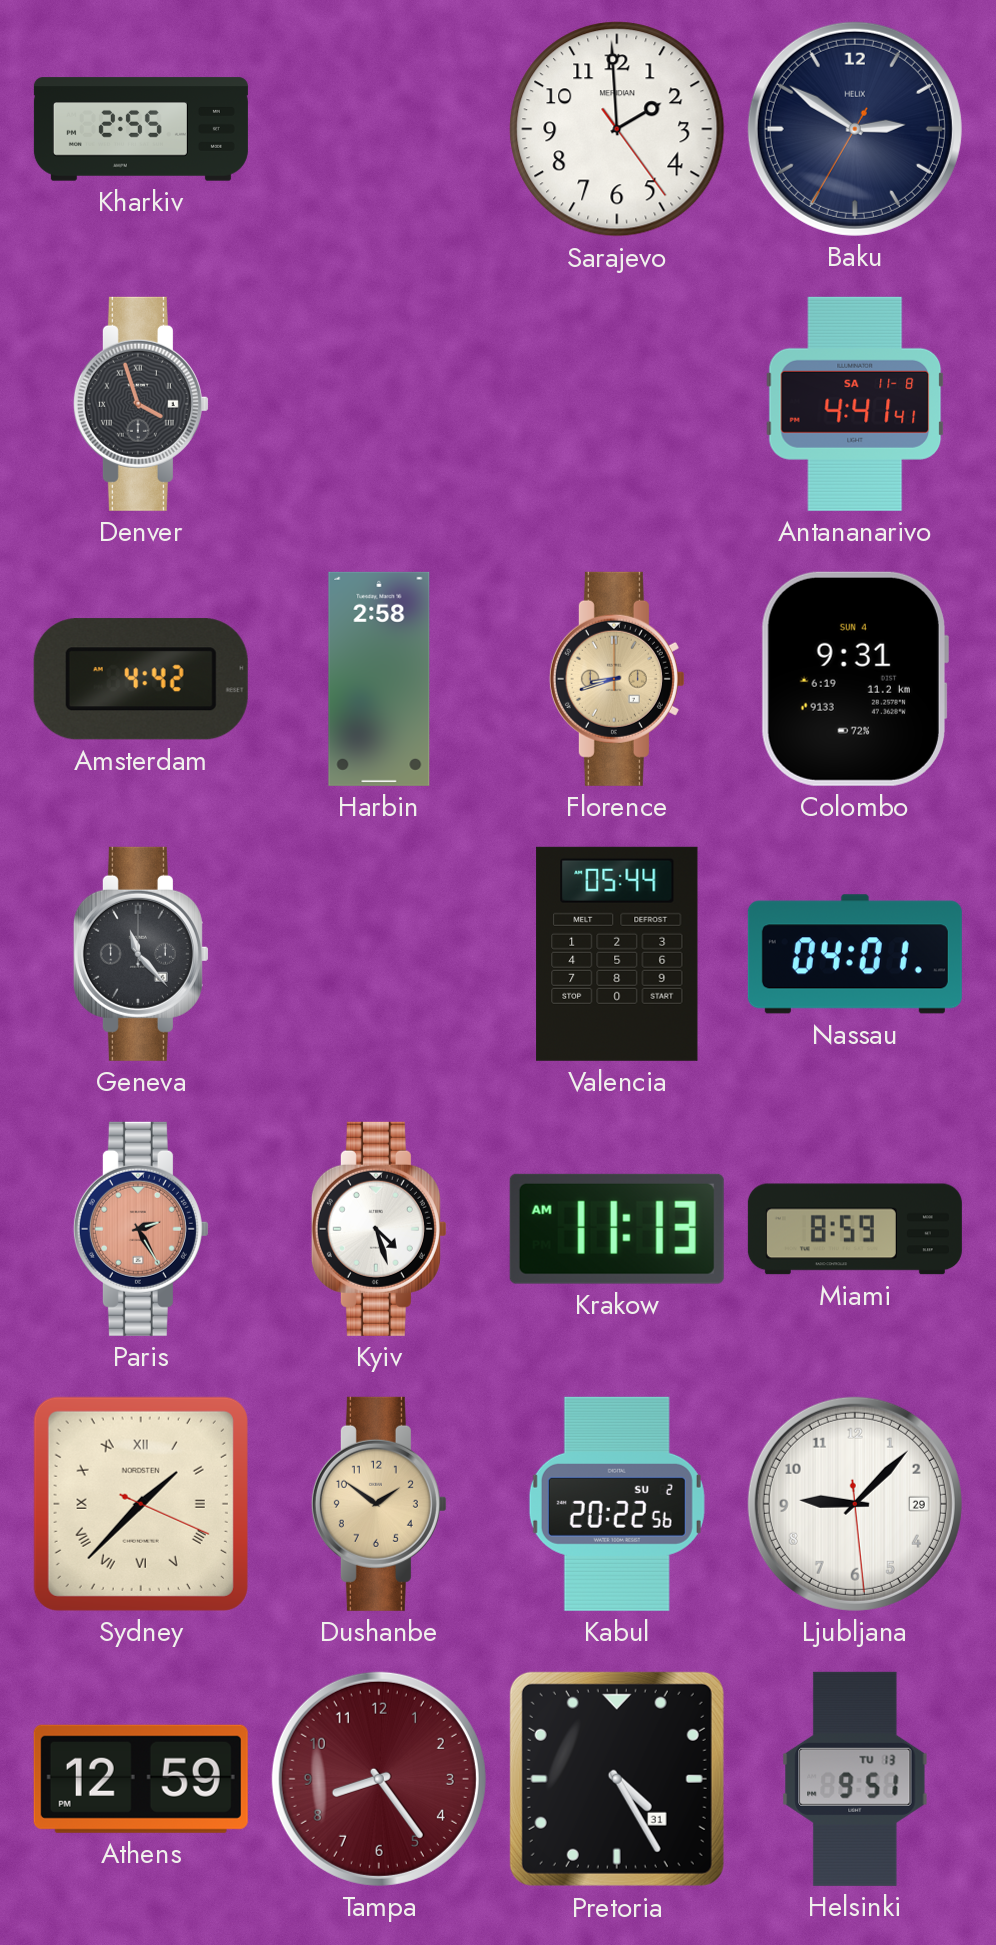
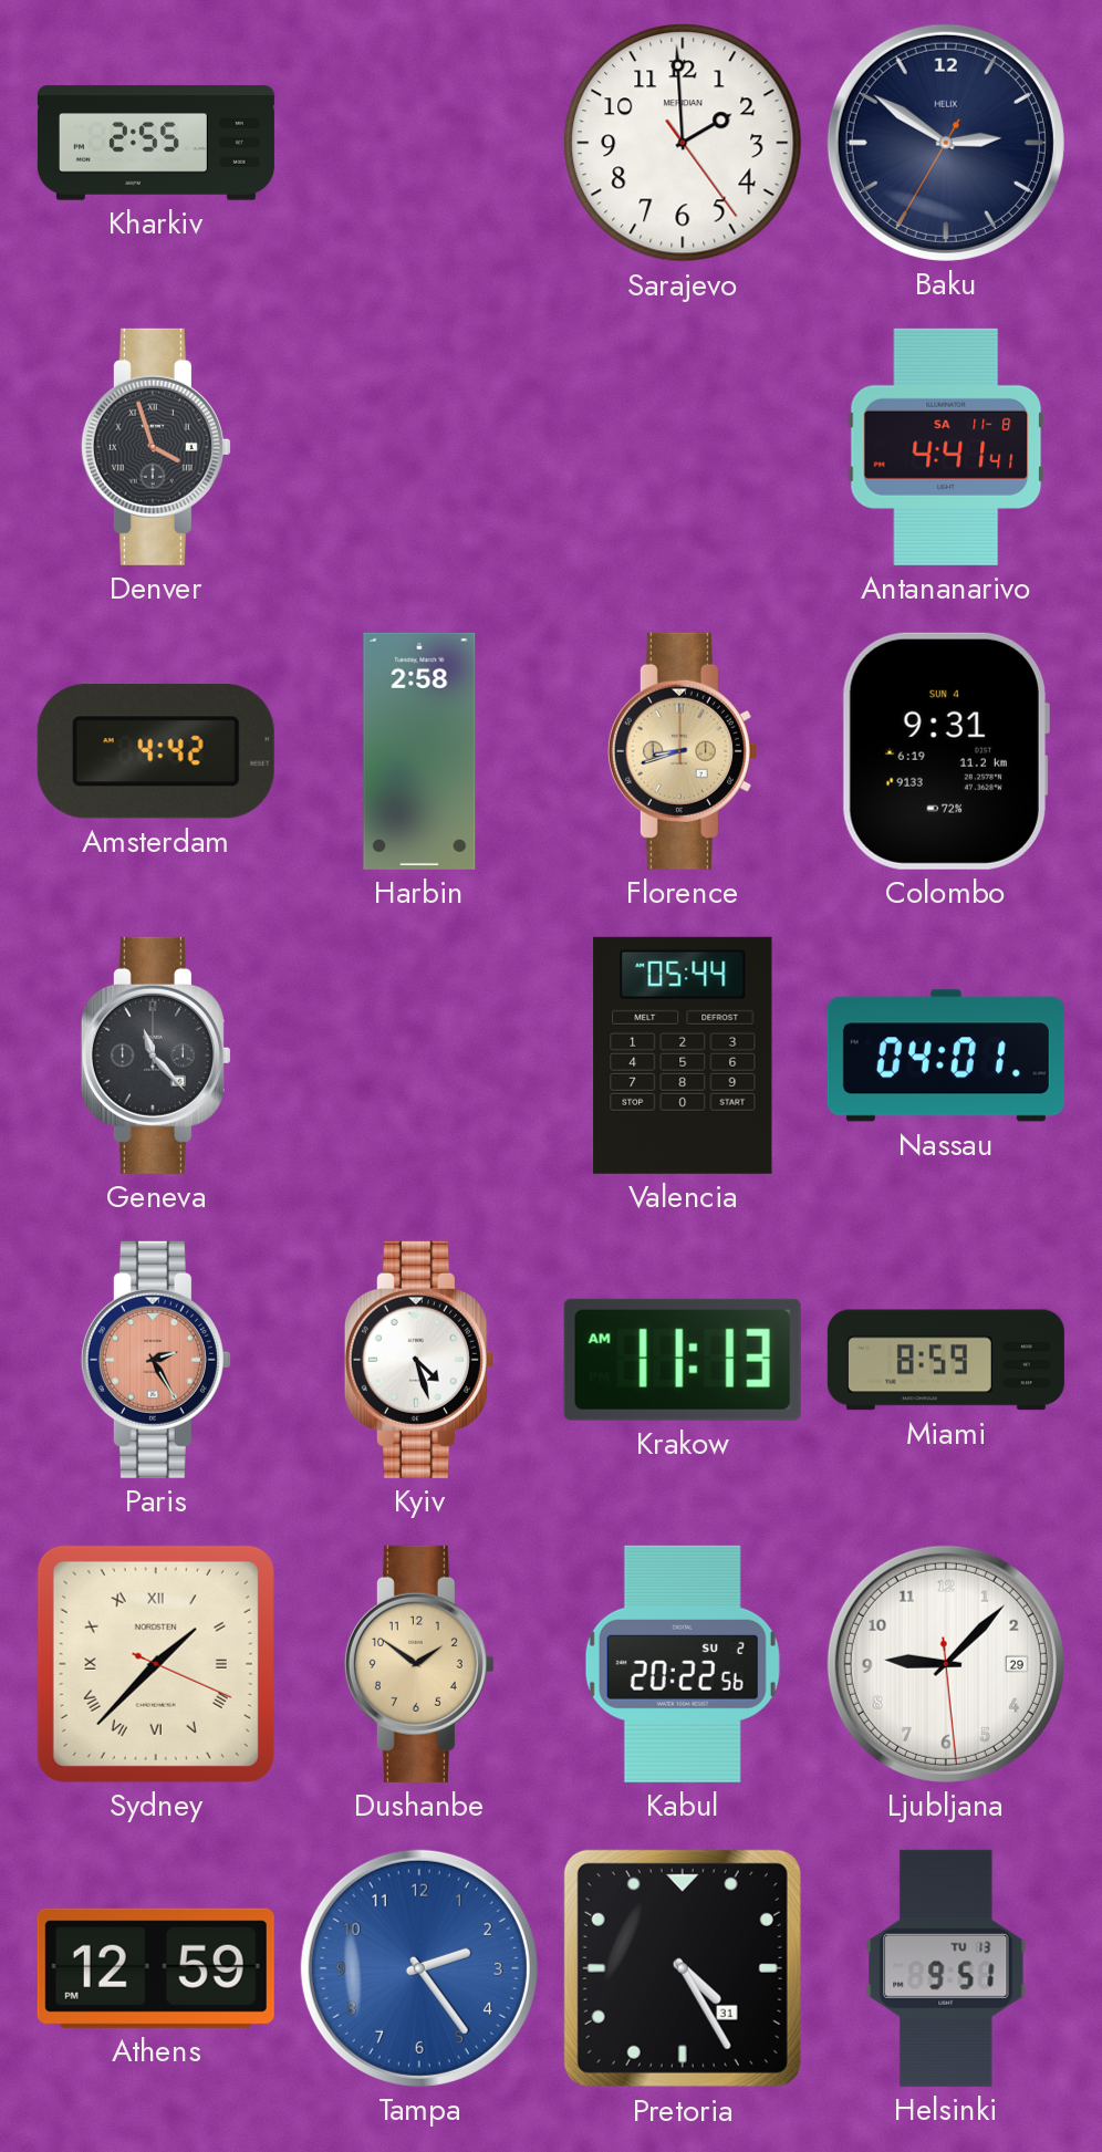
Tampa: 8:24 -> 2:24
Tampa dial: burgundy -> blue
